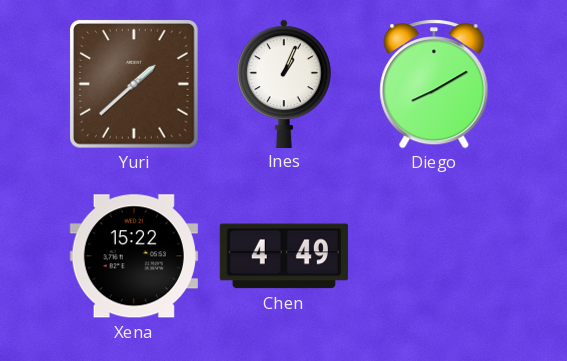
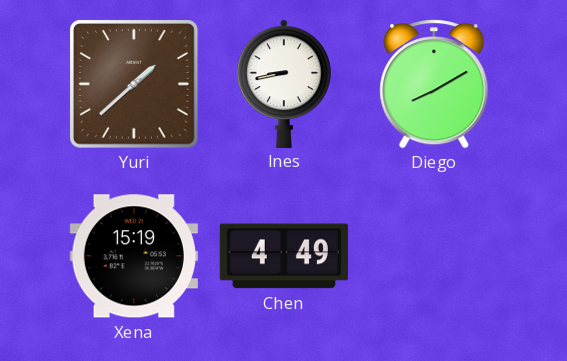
Ines: 1:04 -> 8:43
Xena: 15:22 -> 15:19
